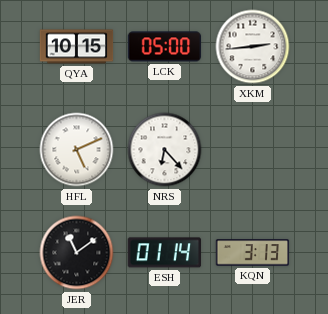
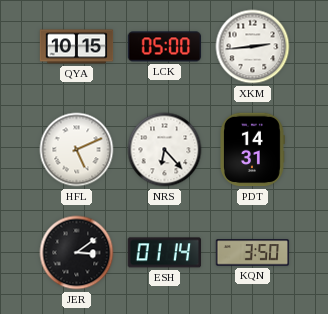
PDT: none -> 14:31
JER: 11:09 -> 3:09
KQN: 3:13 -> 3:50
